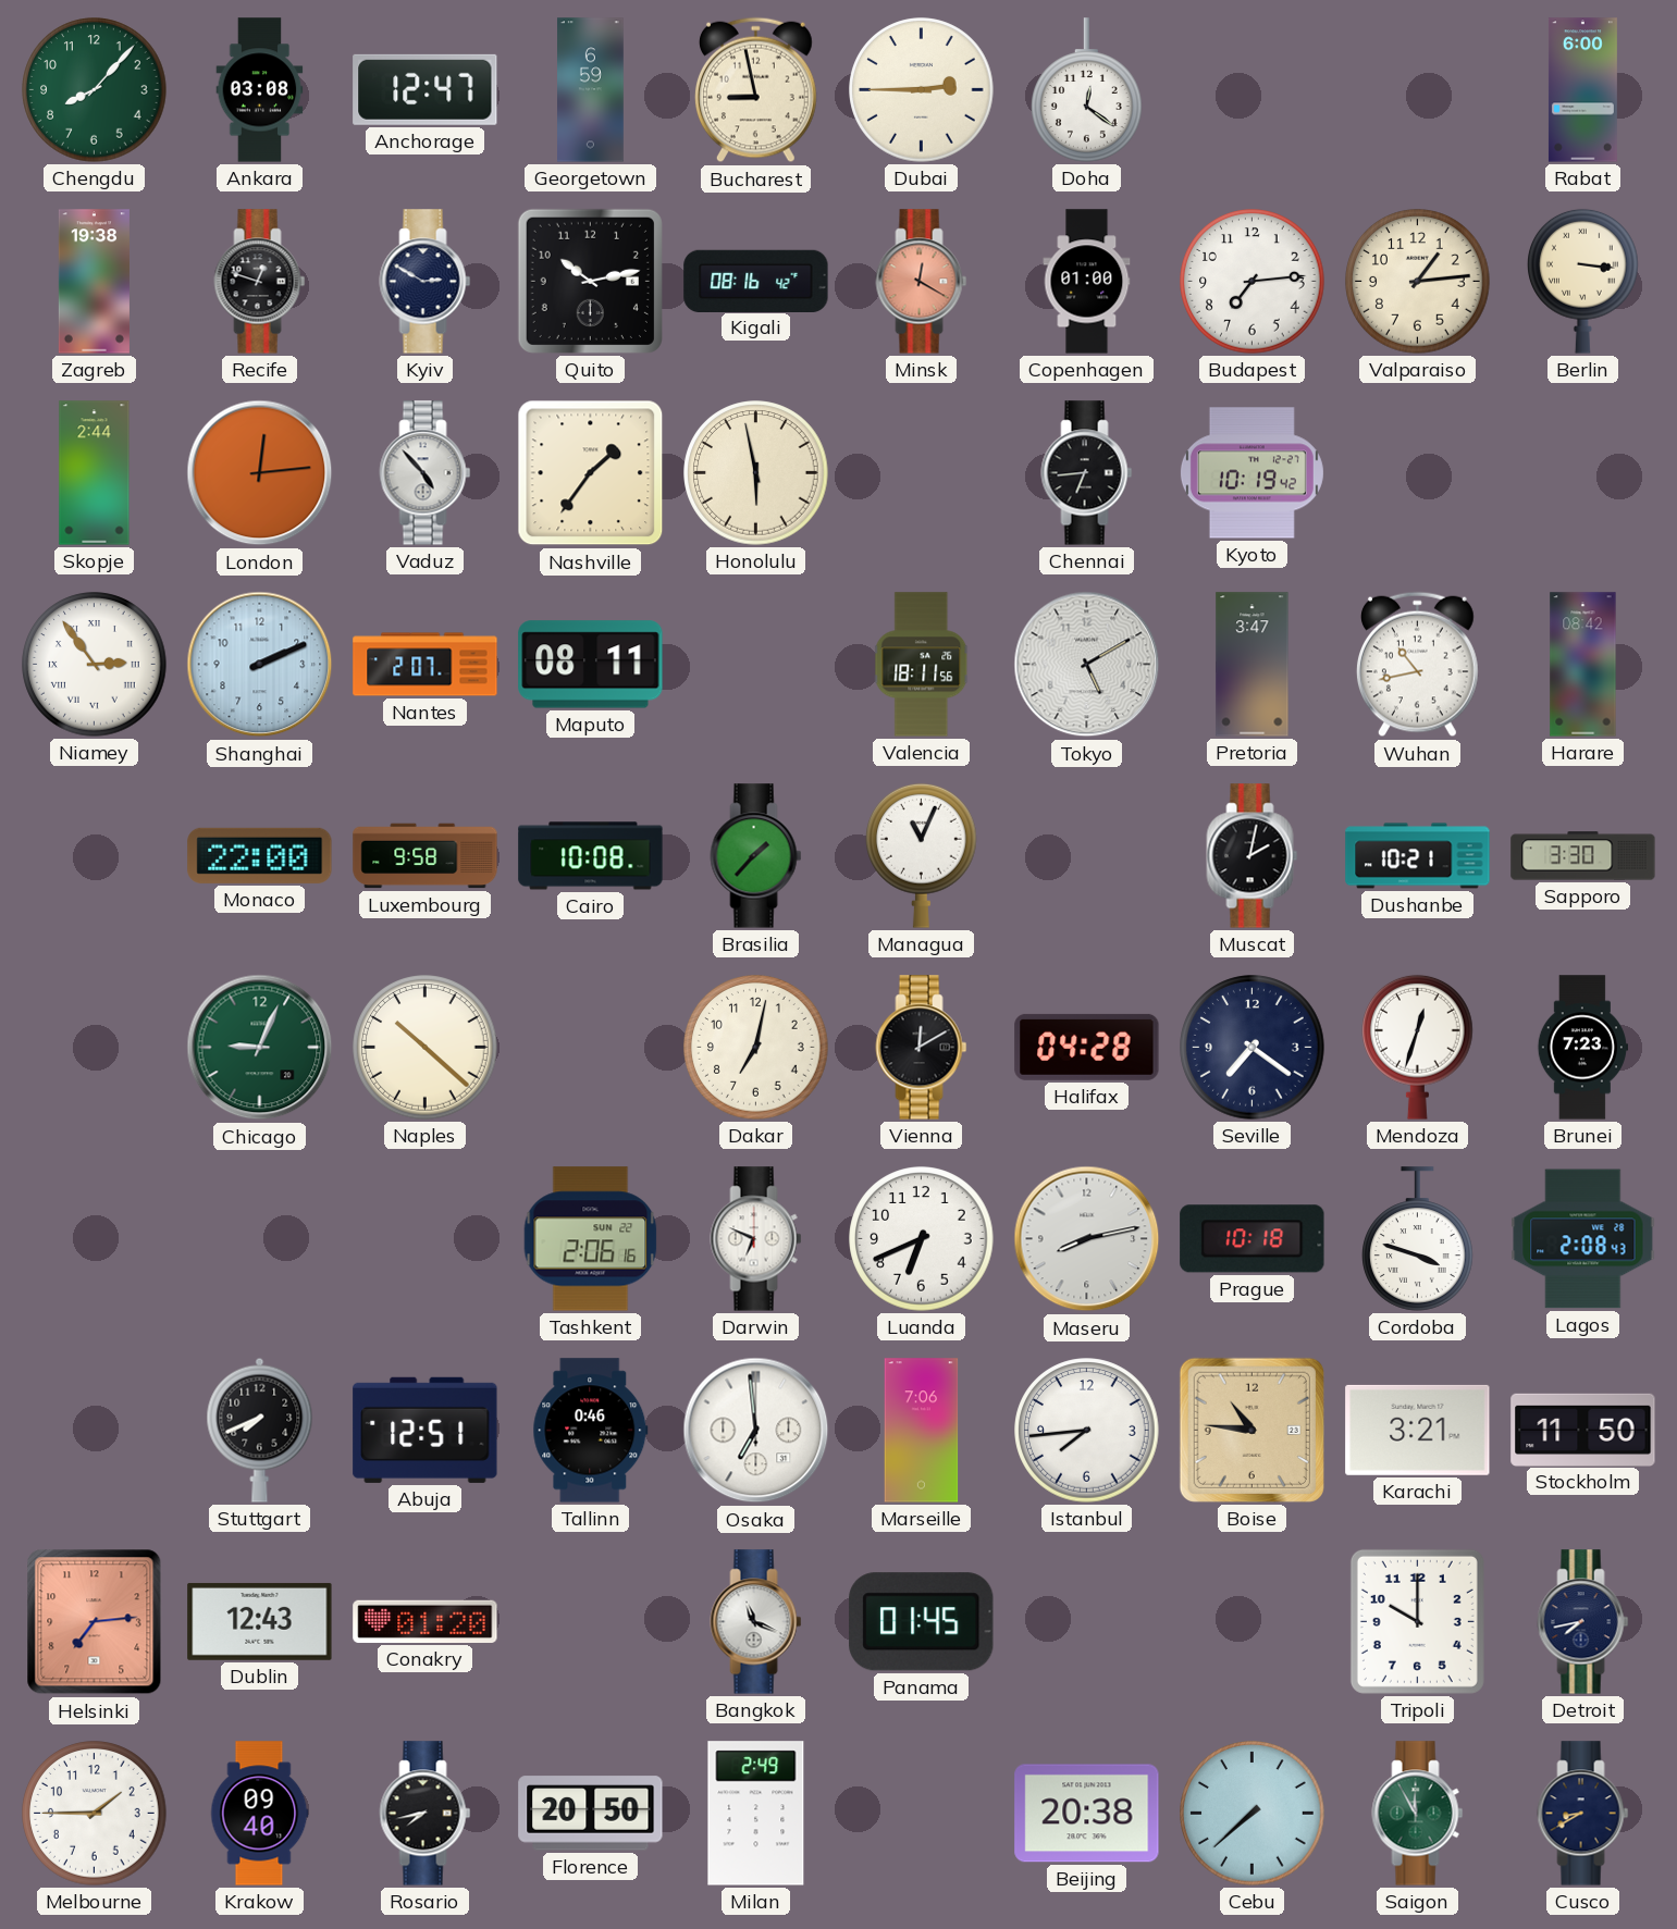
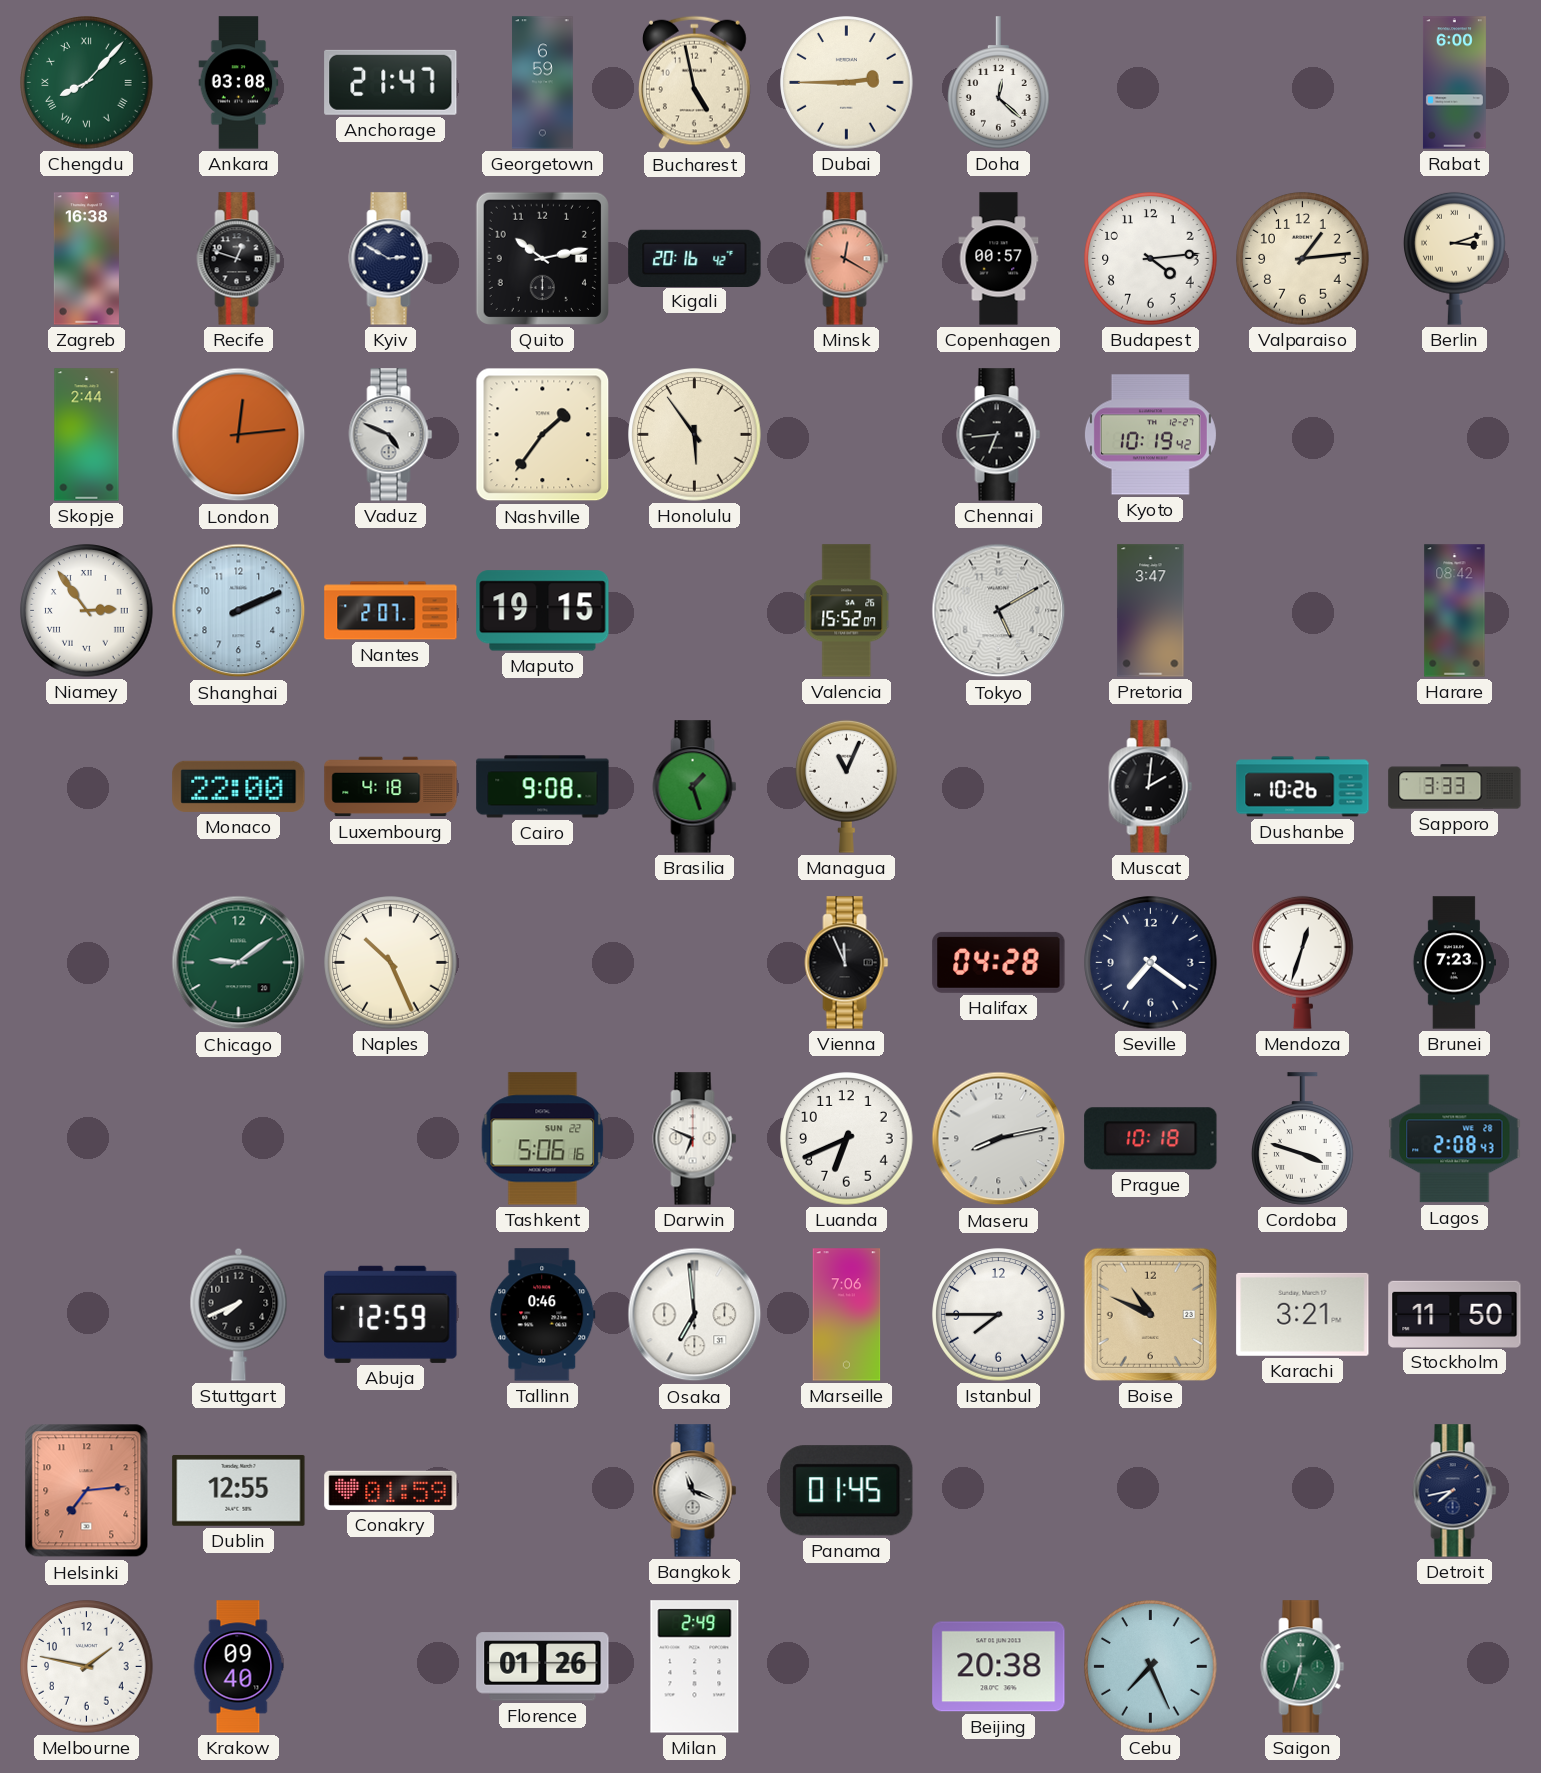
Chengdu numerals: Arabic -> Roman
Anchorage: 12:47 -> 21:47
Bucharest: 8:58 -> 4:58
Doha: 12:21 -> 12:22
Zagreb: 19:38 -> 16:38
Kigali: 08:16 -> 20:16
Copenhagen: 01:00 -> 00:57
Budapest: 7:14 -> 4:14
Berlin: 3:16 -> 3:12
Vaduz: 4:53 -> 4:49
Honolulu: 5:58 -> 5:54
Maputo: 08:11 -> 19:15
Valencia: 18:11 -> 15:52
Wuhan: 10:43 -> none
Luxembourg: 9:58 -> 4:18
Cairo: 10:08 -> 9:08
Brasilia: 1:37 -> 1:27
Muscat: 2:02 -> 2:01
Dushanbe: 10:21 -> 10:26
Sapporo: 3:30 -> 3:33
Chicago: 9:04 -> 9:09
Naples: 10:22 -> 10:26
Dakar: 7:02 -> none
Vienna: 12:10 -> 11:56
Tashkent: 2:06 -> 5:06
Abuja: 12:51 -> 12:59
Istanbul: 7:44 -> 7:45
Boise: 10:46 -> 10:49
Dublin: 12:43 -> 12:55
Conakry: 01:20 -> 01:59
Tripoli: 10:00 -> none
Melbourne: 1:45 -> 1:47
Rosario: 7:43 -> none
Florence: 20:50 -> 01:26
Cebu: 7:38 -> 7:26
Saigon: 11:55 -> 6:33
Cusco: 8:40 -> none
